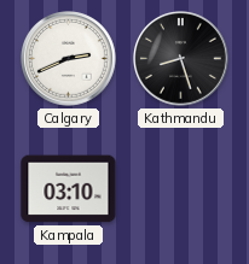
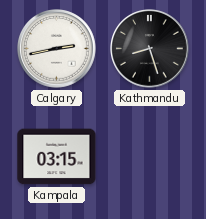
Calgary: 2:41 -> 2:43
Kampala: 03:10 -> 03:15
